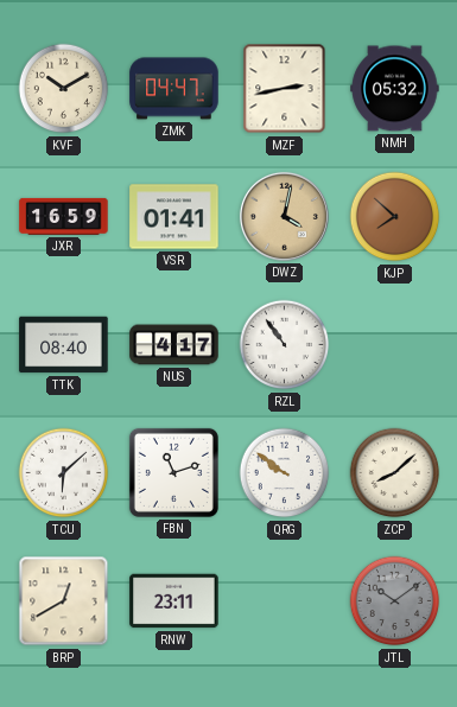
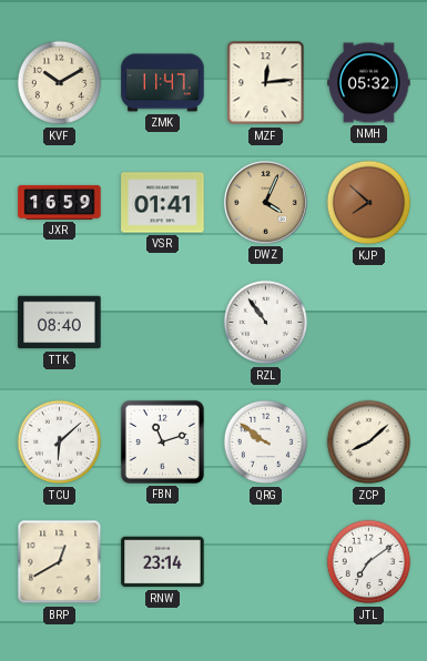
ZMK: 04:47 -> 11:47
MZF: 2:43 -> 12:14
DWZ: 4:02 -> 4:04
NUS: 4:17 -> none
RNW: 23:11 -> 23:14
JTL: 10:09 -> 7:09
JTL dial: grey -> white
